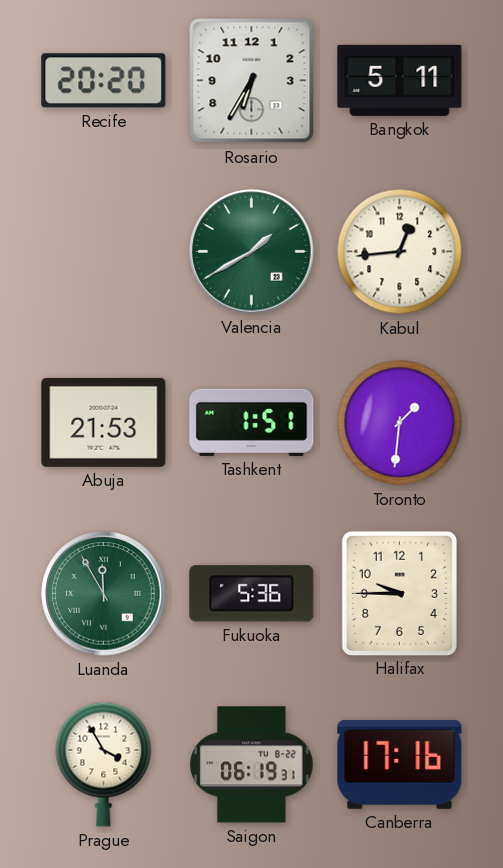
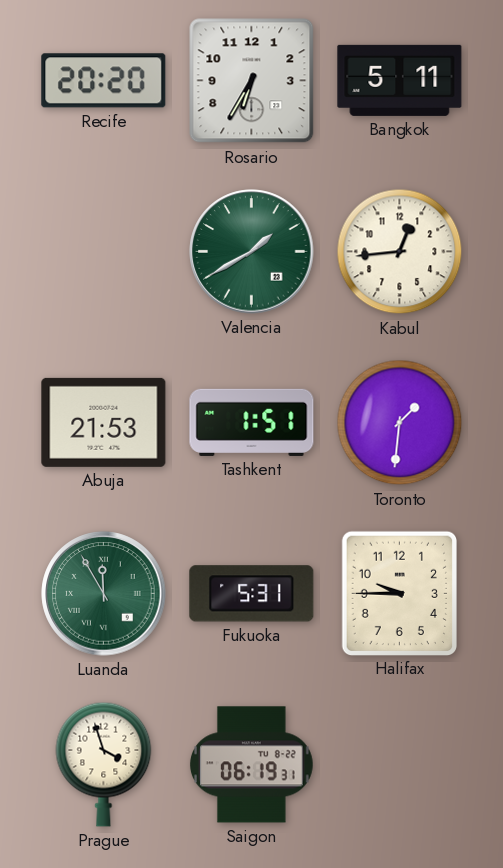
Fukuoka: 5:36 -> 5:31
Prague: 3:55 -> 3:57
Canberra: 17:16 -> none
